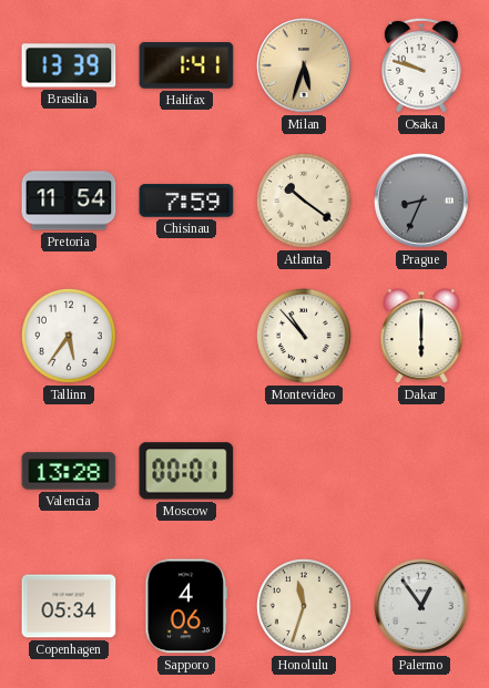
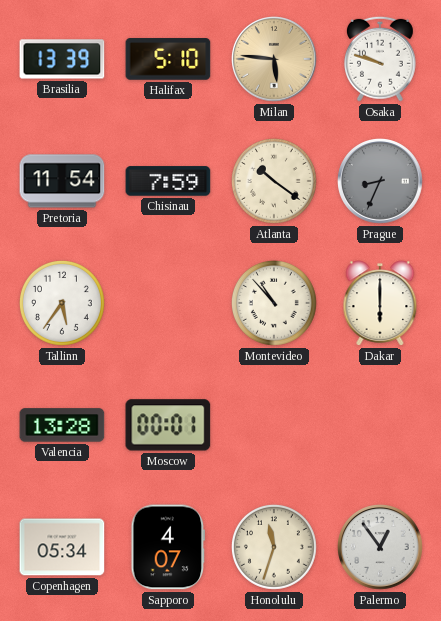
Halifax: 1:41 -> 5:10
Milan: 5:33 -> 5:46
Sapporo: 4:06 -> 4:07
